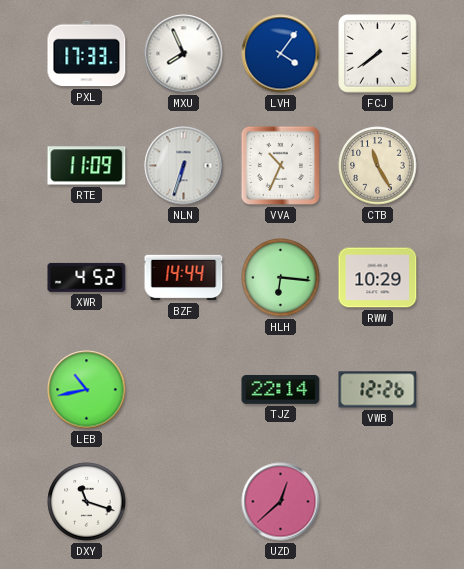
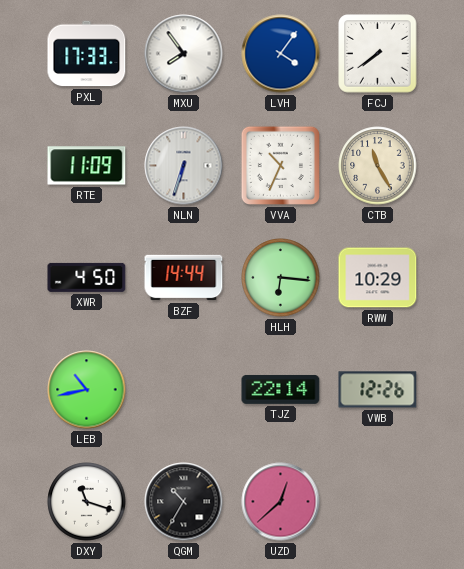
MXU: 7:56 -> 7:54
XWR: 4:52 -> 4:50
QGM: none -> 10:35
